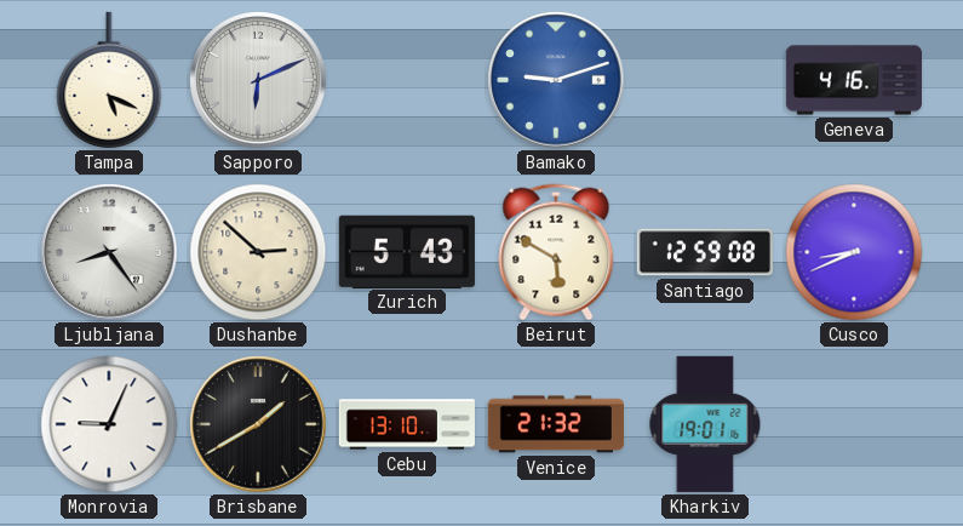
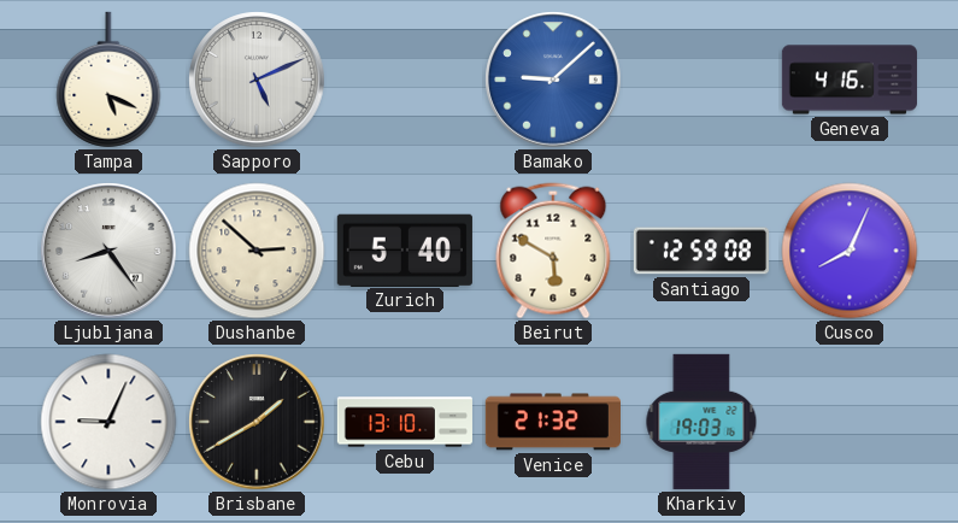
Sapporo: 6:11 -> 5:11
Bamako: 9:12 -> 9:08
Zurich: 5:43 -> 5:40
Cusco: 8:41 -> 8:04
Kharkiv: 19:01 -> 19:03
